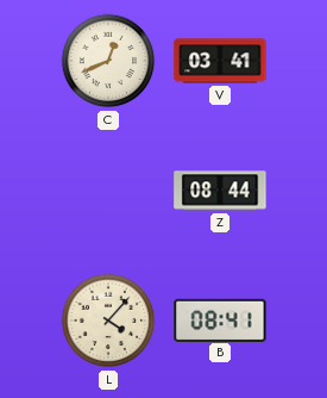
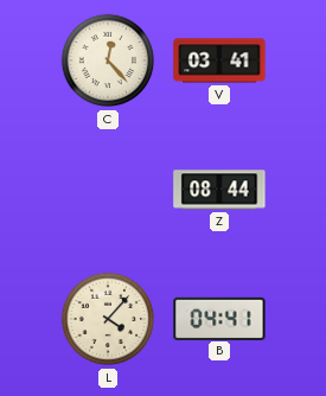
C: 12:41 -> 12:23
B: 08:41 -> 04:41
